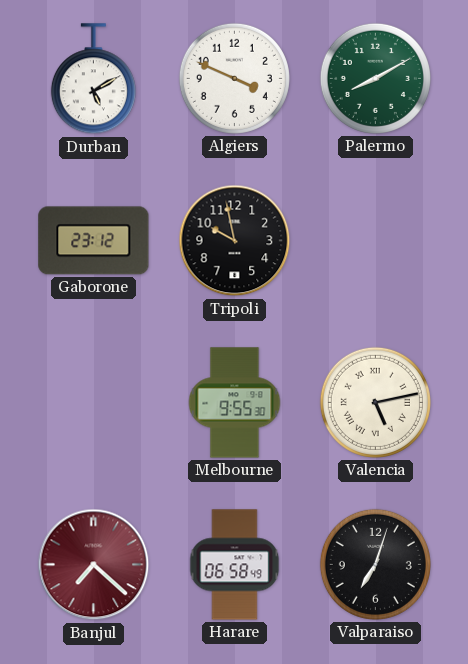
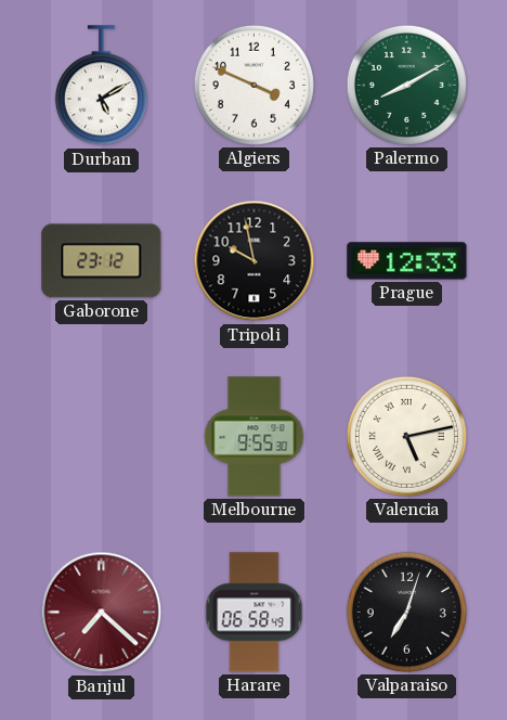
Prague: none -> 12:33
